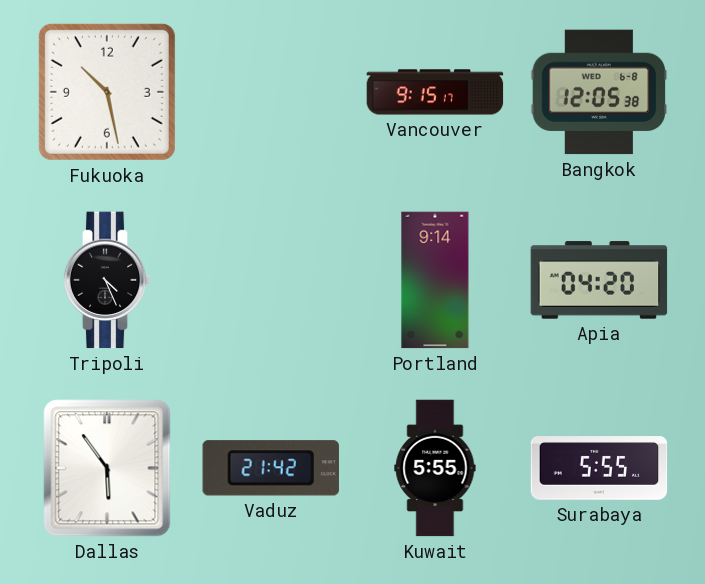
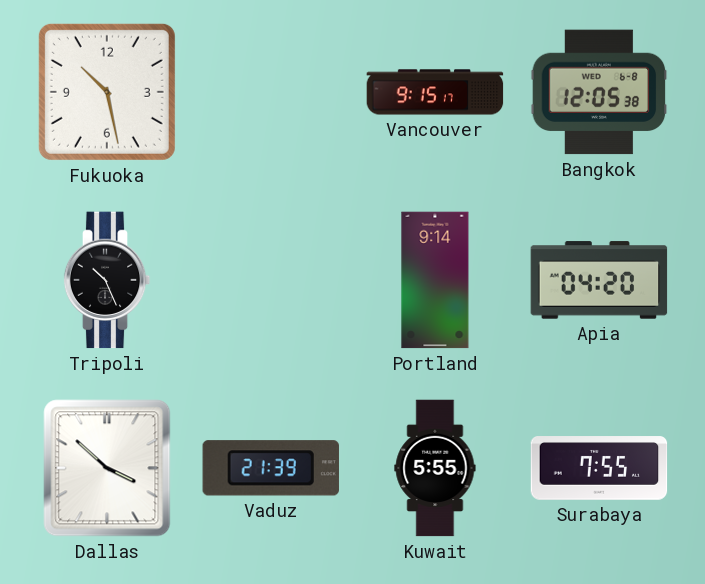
Tripoli: 4:26 -> 10:26
Dallas: 5:54 -> 3:52
Vaduz: 21:42 -> 21:39
Surabaya: 5:55 -> 7:55
